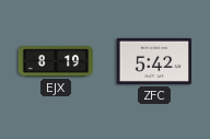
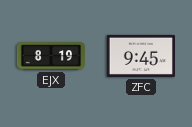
ZFC: 5:42 -> 9:45
